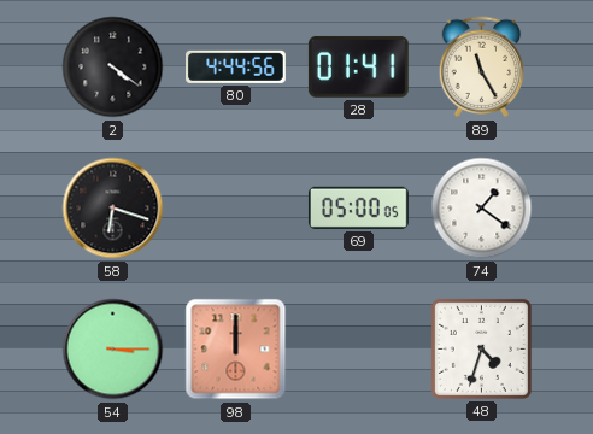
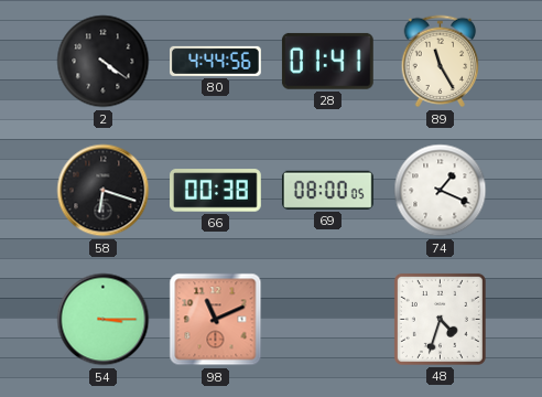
66: none -> 00:38
69: 05:00 -> 08:00
74: 1:21 -> 1:19
98: 12:00 -> 11:11
